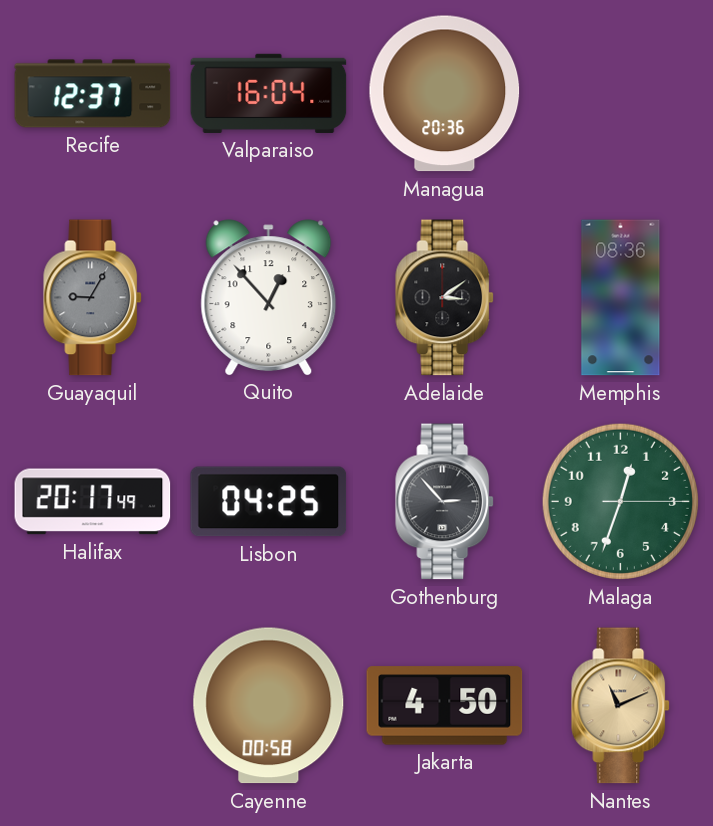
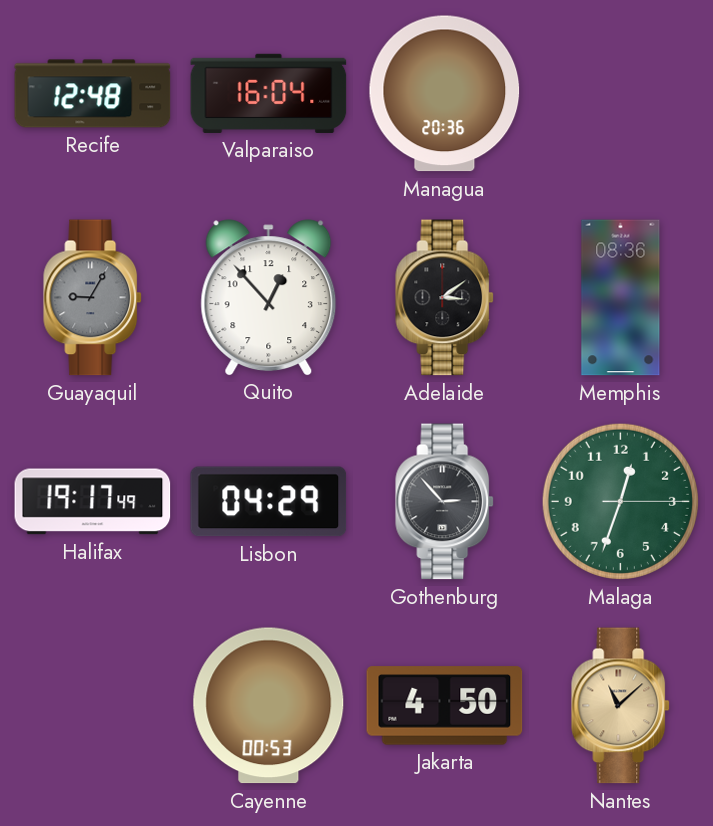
Recife: 12:37 -> 12:48
Halifax: 20:17 -> 19:17
Lisbon: 04:25 -> 04:29
Cayenne: 00:58 -> 00:53
Nantes: 11:11 -> 11:08
